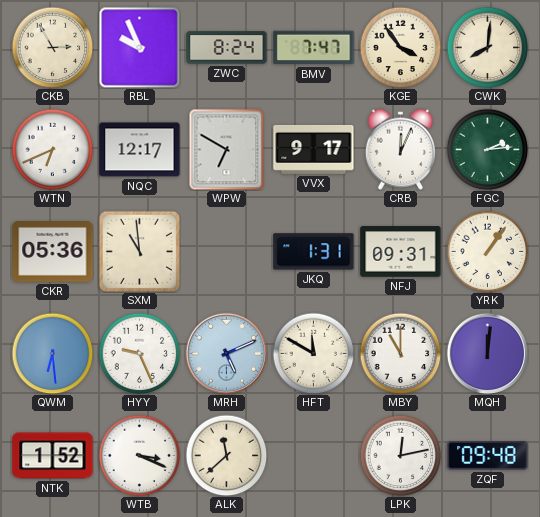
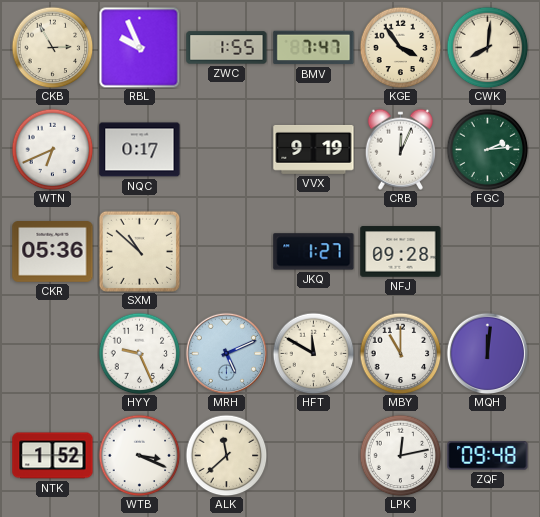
ZWC: 8:24 -> 1:55
NQC: 12:17 -> 0:17
WPW: 6:50 -> none
VVX: 9:17 -> 9:19
SXM: 10:59 -> 10:52
JKQ: 1:31 -> 1:27
NFJ: 09:31 -> 09:28
YRK: 1:06 -> none
QWM: 6:29 -> none
